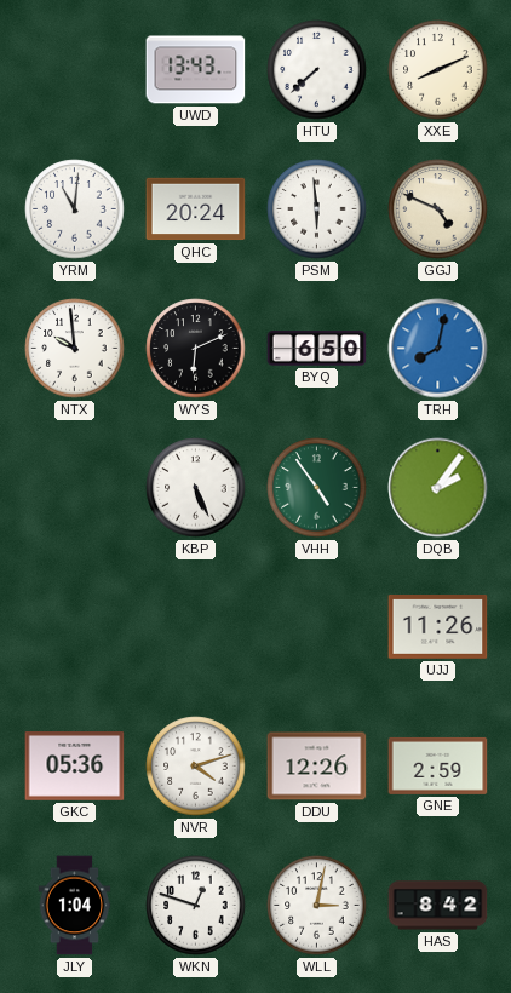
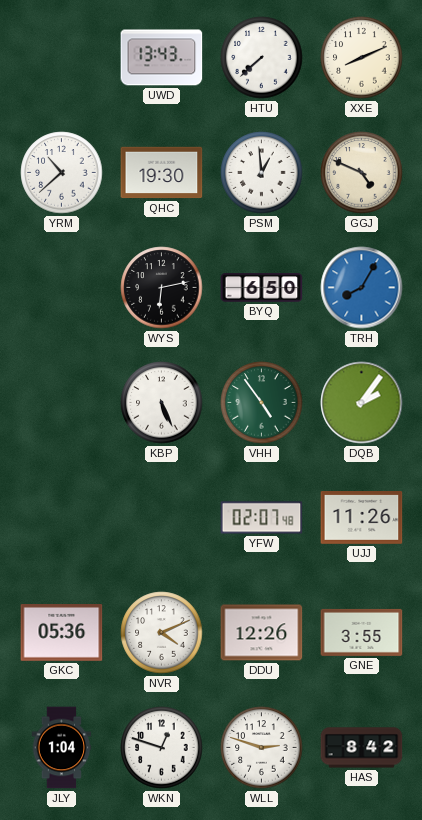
YRM: 11:01 -> 10:38
QHC: 20:24 -> 19:30
PSM: 5:59 -> 12:59
NTX: 9:59 -> none
WYS: 6:11 -> 6:13
TRH: 8:02 -> 8:05
YFW: none -> 02:07
NVR: 4:12 -> 4:11
GNE: 2:59 -> 3:55
WLL: 3:02 -> 2:48
